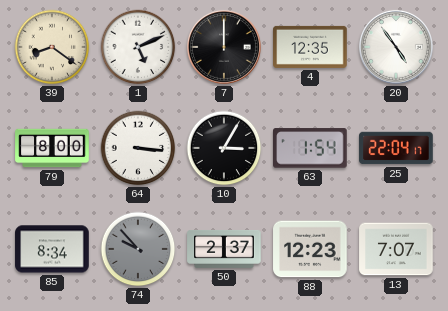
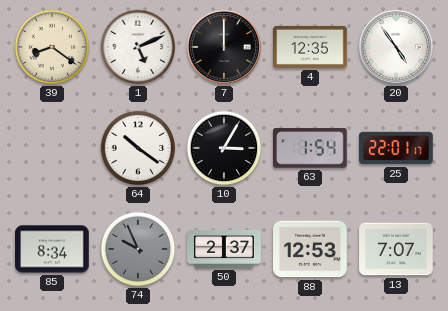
79: 8:00 -> none
64: 3:16 -> 10:21
25: 22:04 -> 22:01
74: 9:53 -> 9:56
88: 12:23 -> 12:53
